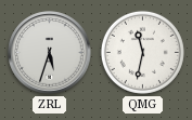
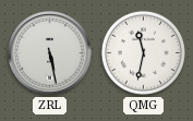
ZRL: 5:33 -> 5:28
